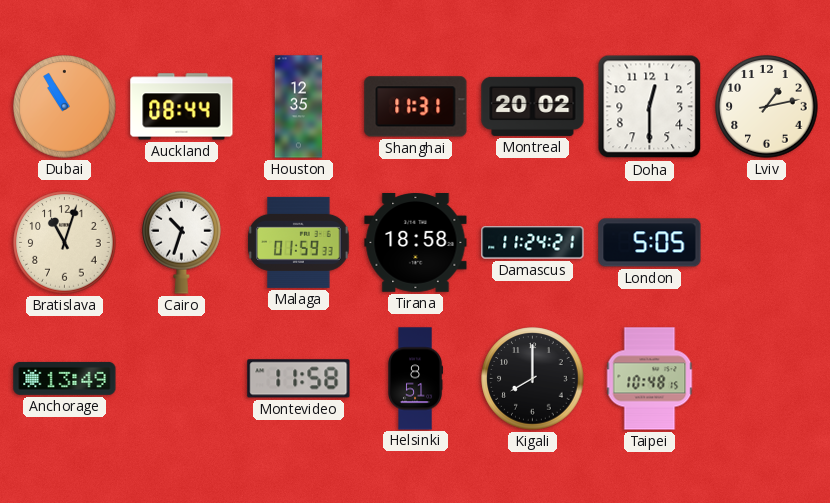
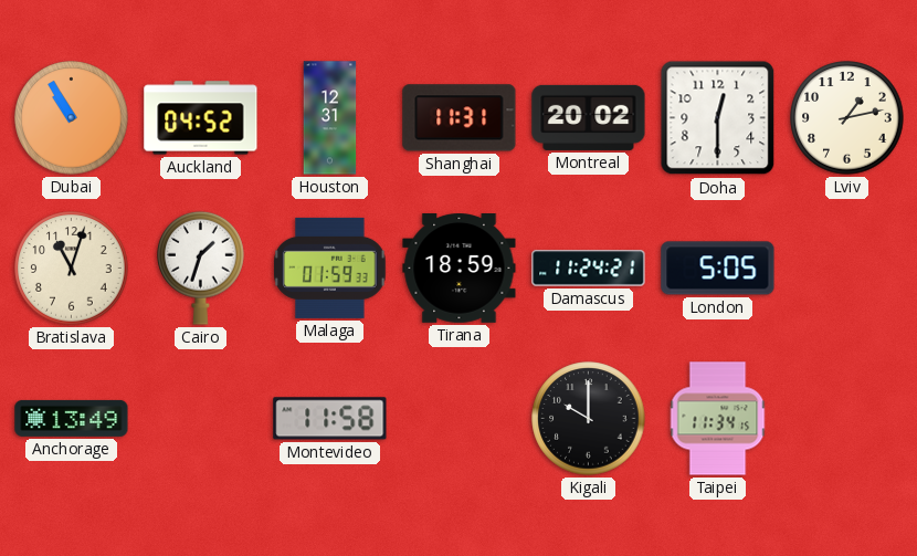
Auckland: 08:44 -> 04:52
Houston: 12:35 -> 12:31
Cairo: 10:33 -> 1:33
Tirana: 18:58 -> 18:59
Helsinki: 8:51 -> none
Kigali: 8:00 -> 10:00
Taipei: 10:48 -> 11:34
